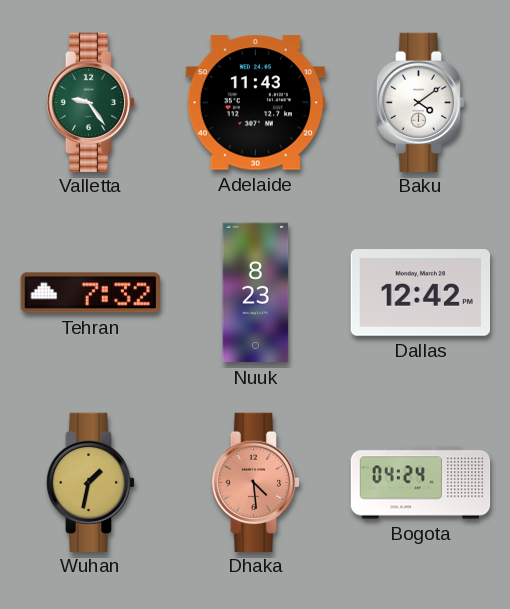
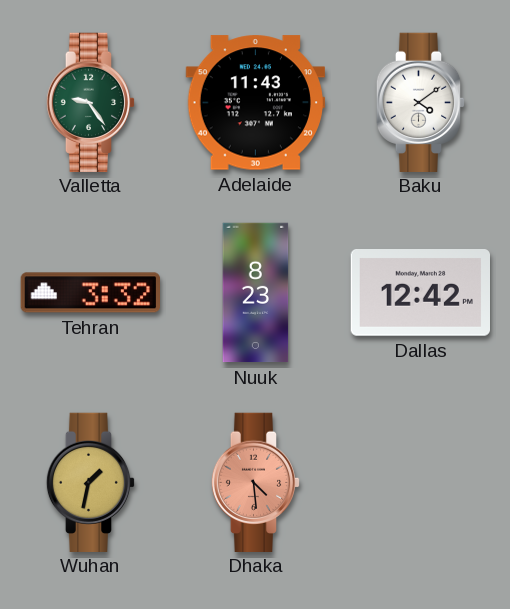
Tehran: 7:32 -> 3:32
Bogota: 04:24 -> none
